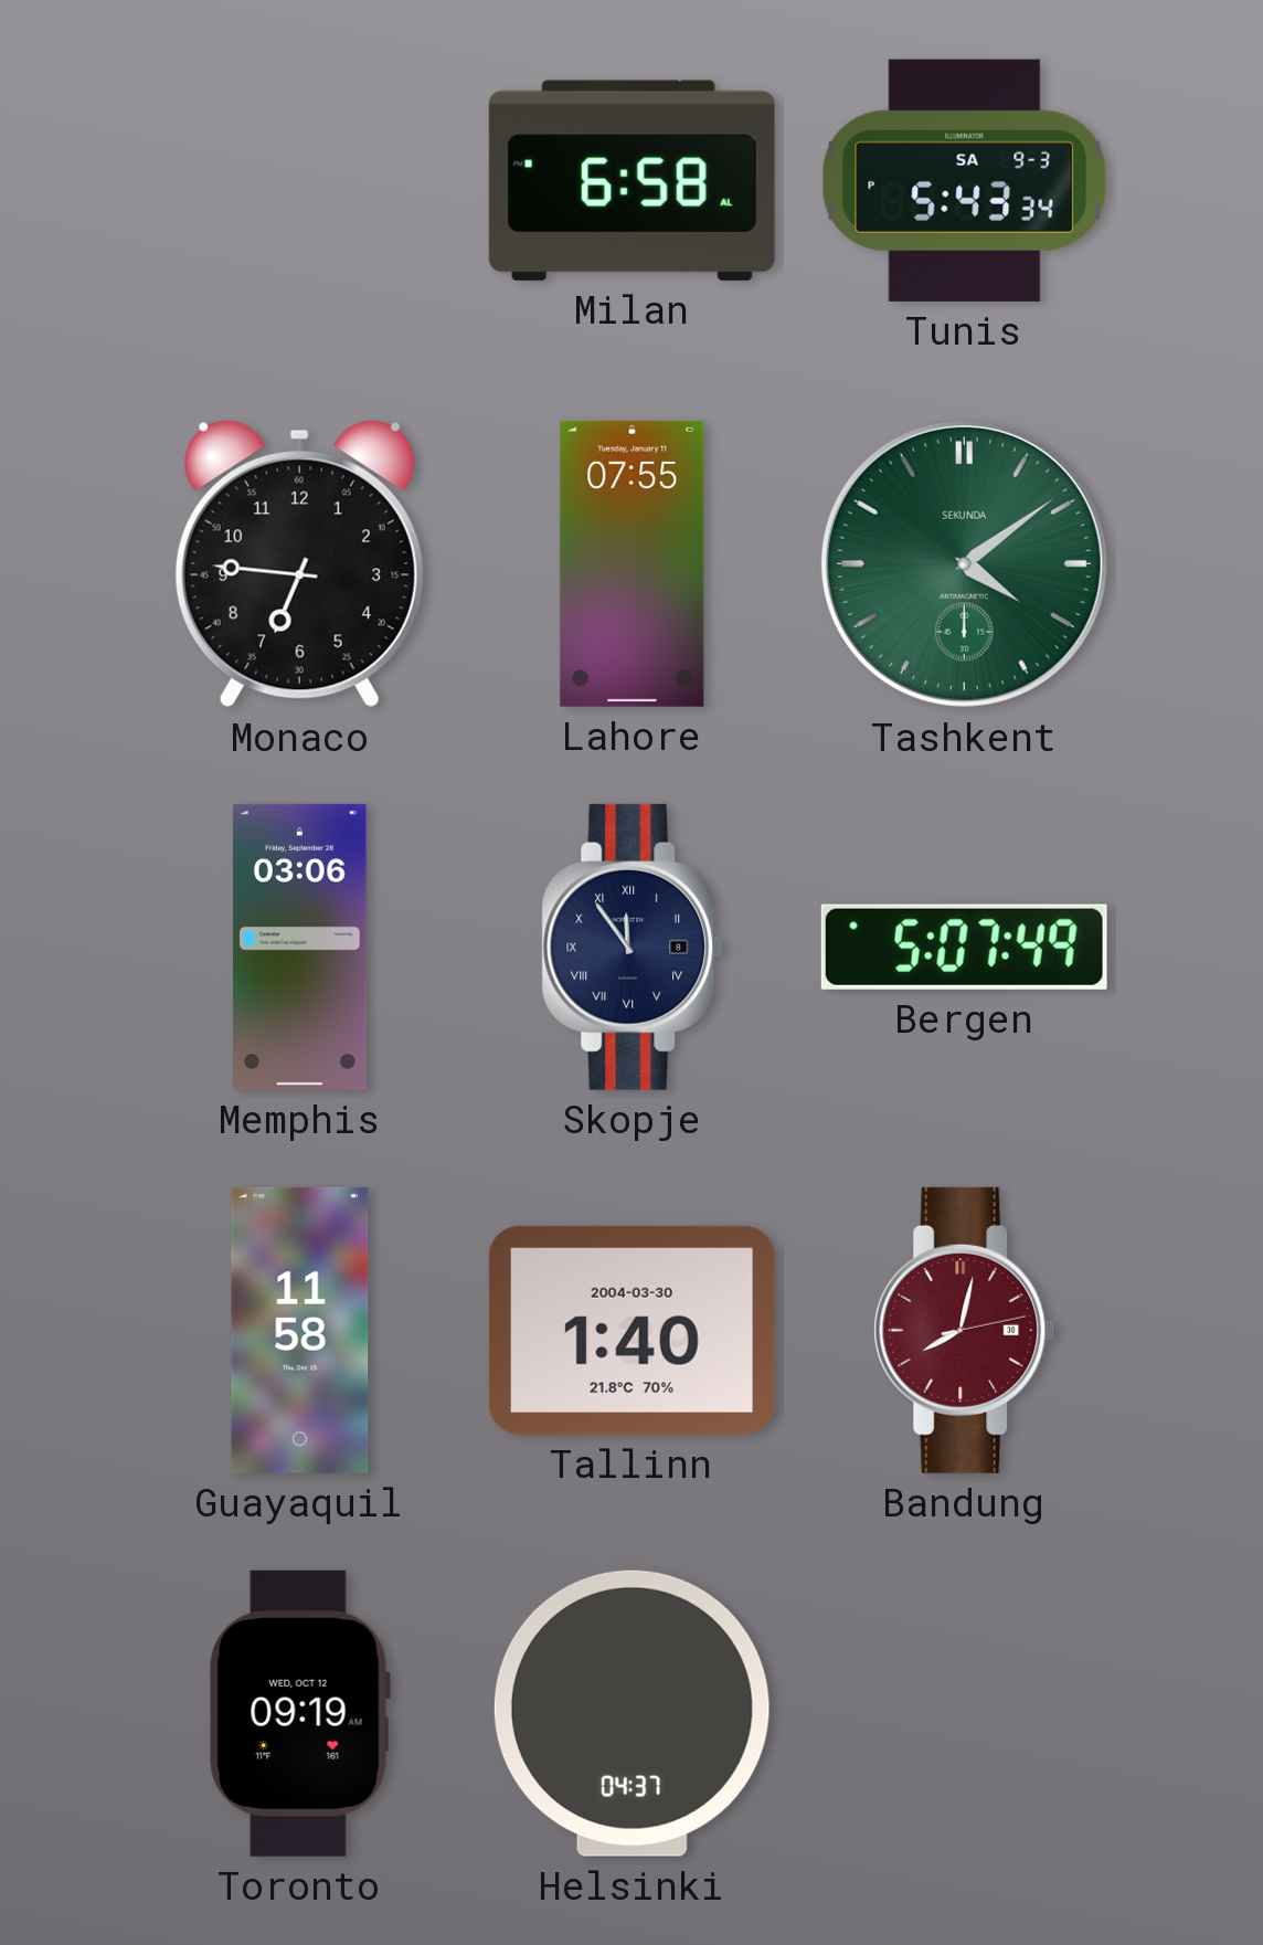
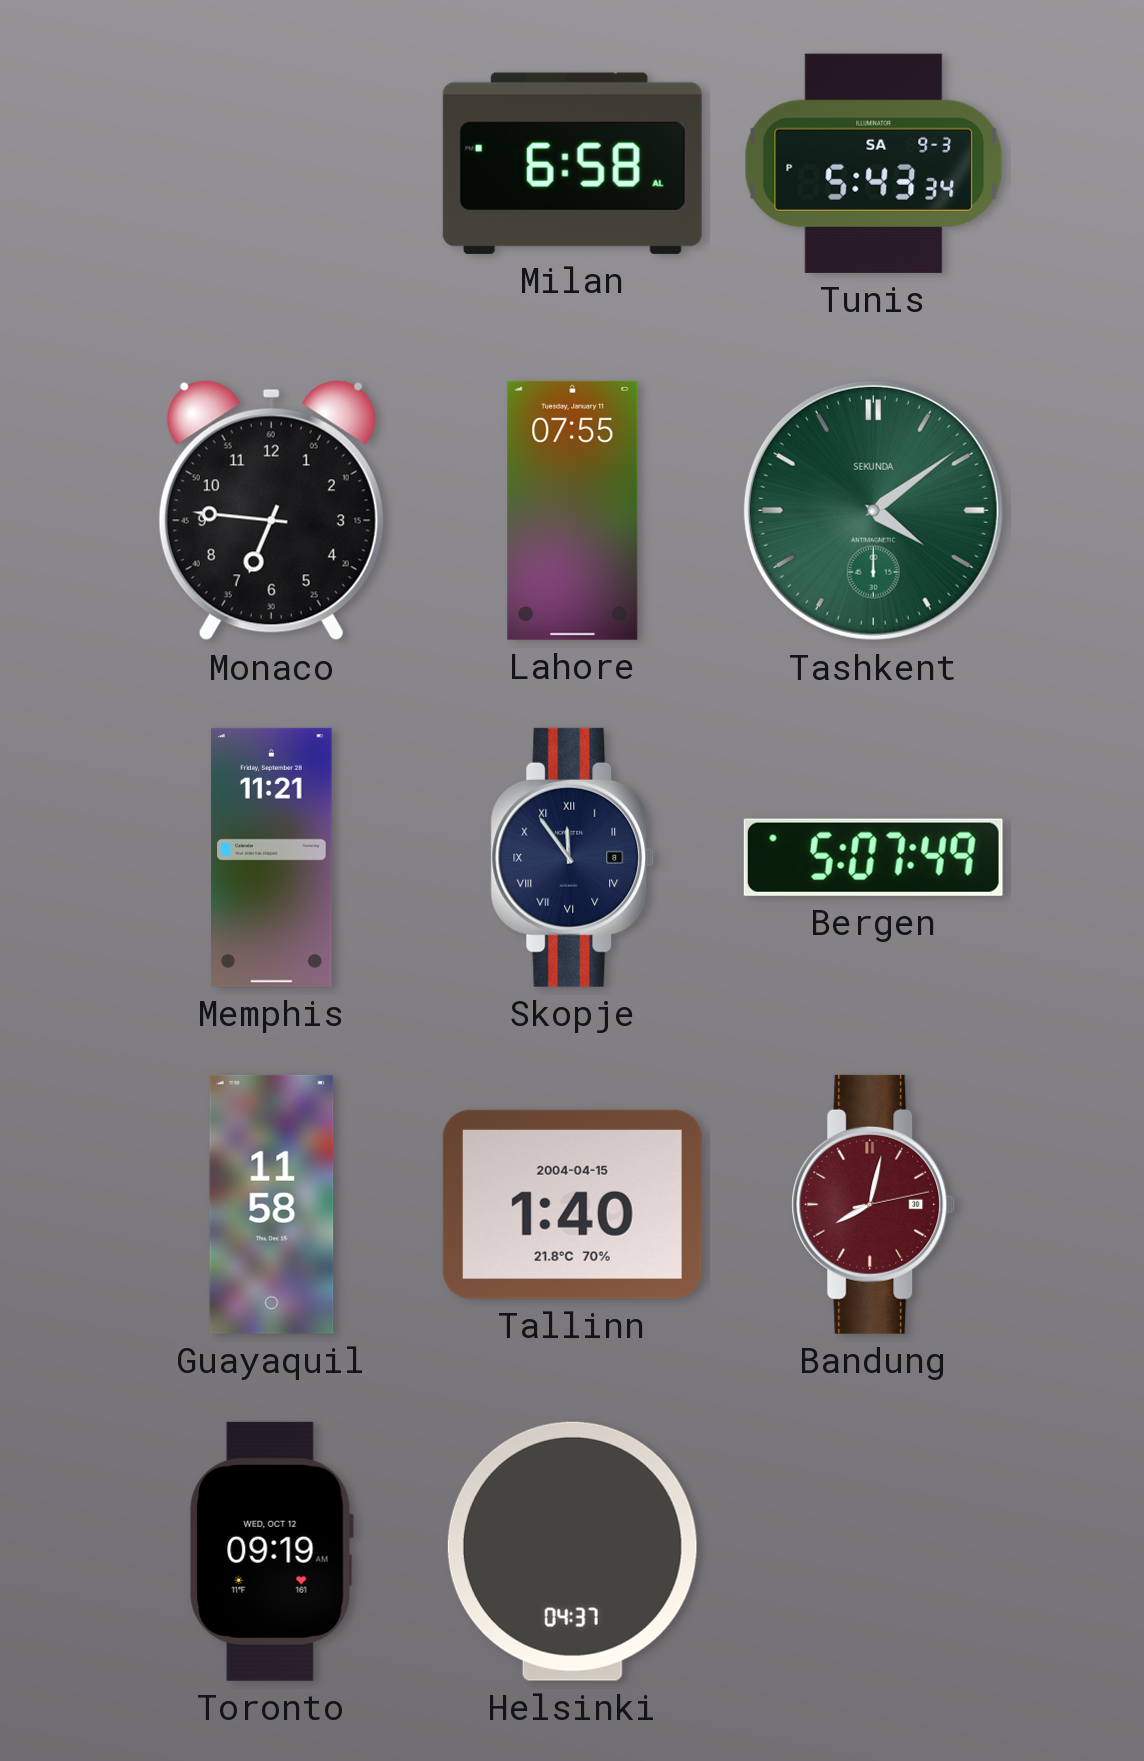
Memphis: 03:06 -> 11:21
Tallinn date: 2004-03-30 -> 2004-04-15
